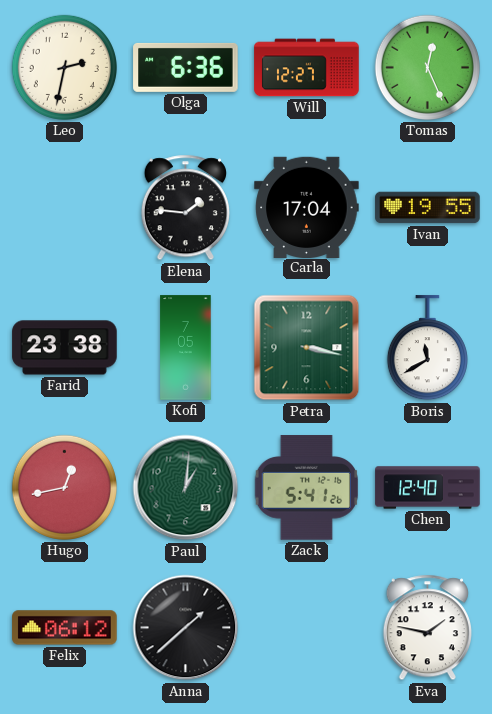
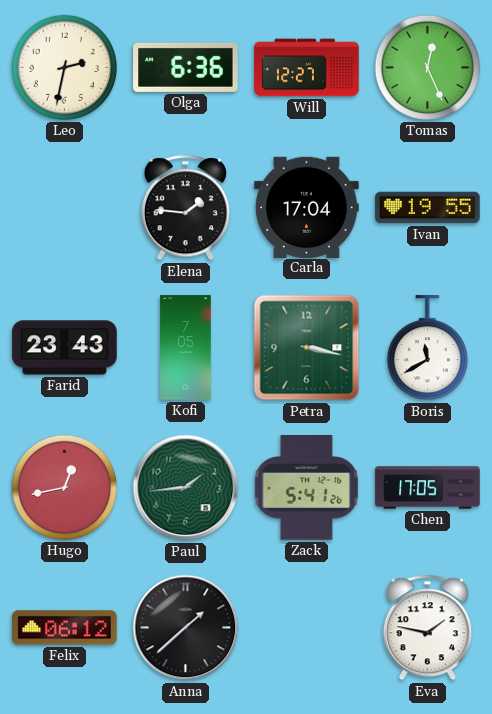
Farid: 23:38 -> 23:43
Paul: 1:01 -> 1:44
Chen: 12:40 -> 17:05
